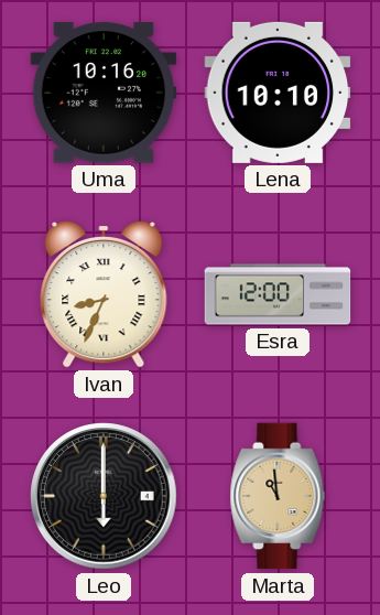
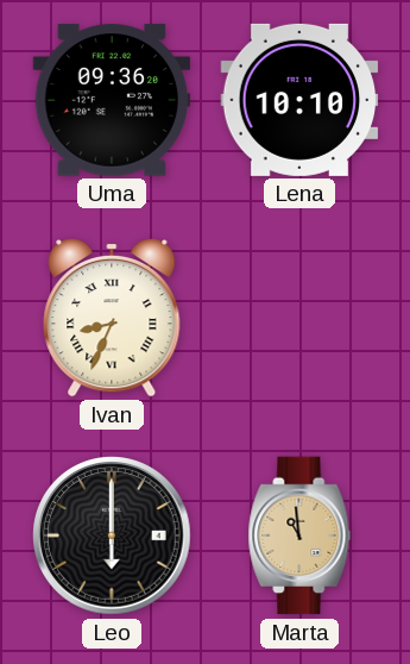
Uma: 10:16 -> 09:36
Esra: 12:00 -> none
